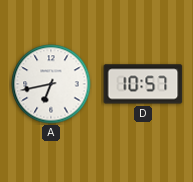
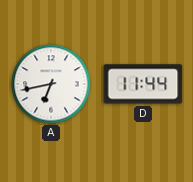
D: 10:57 -> 11:44
